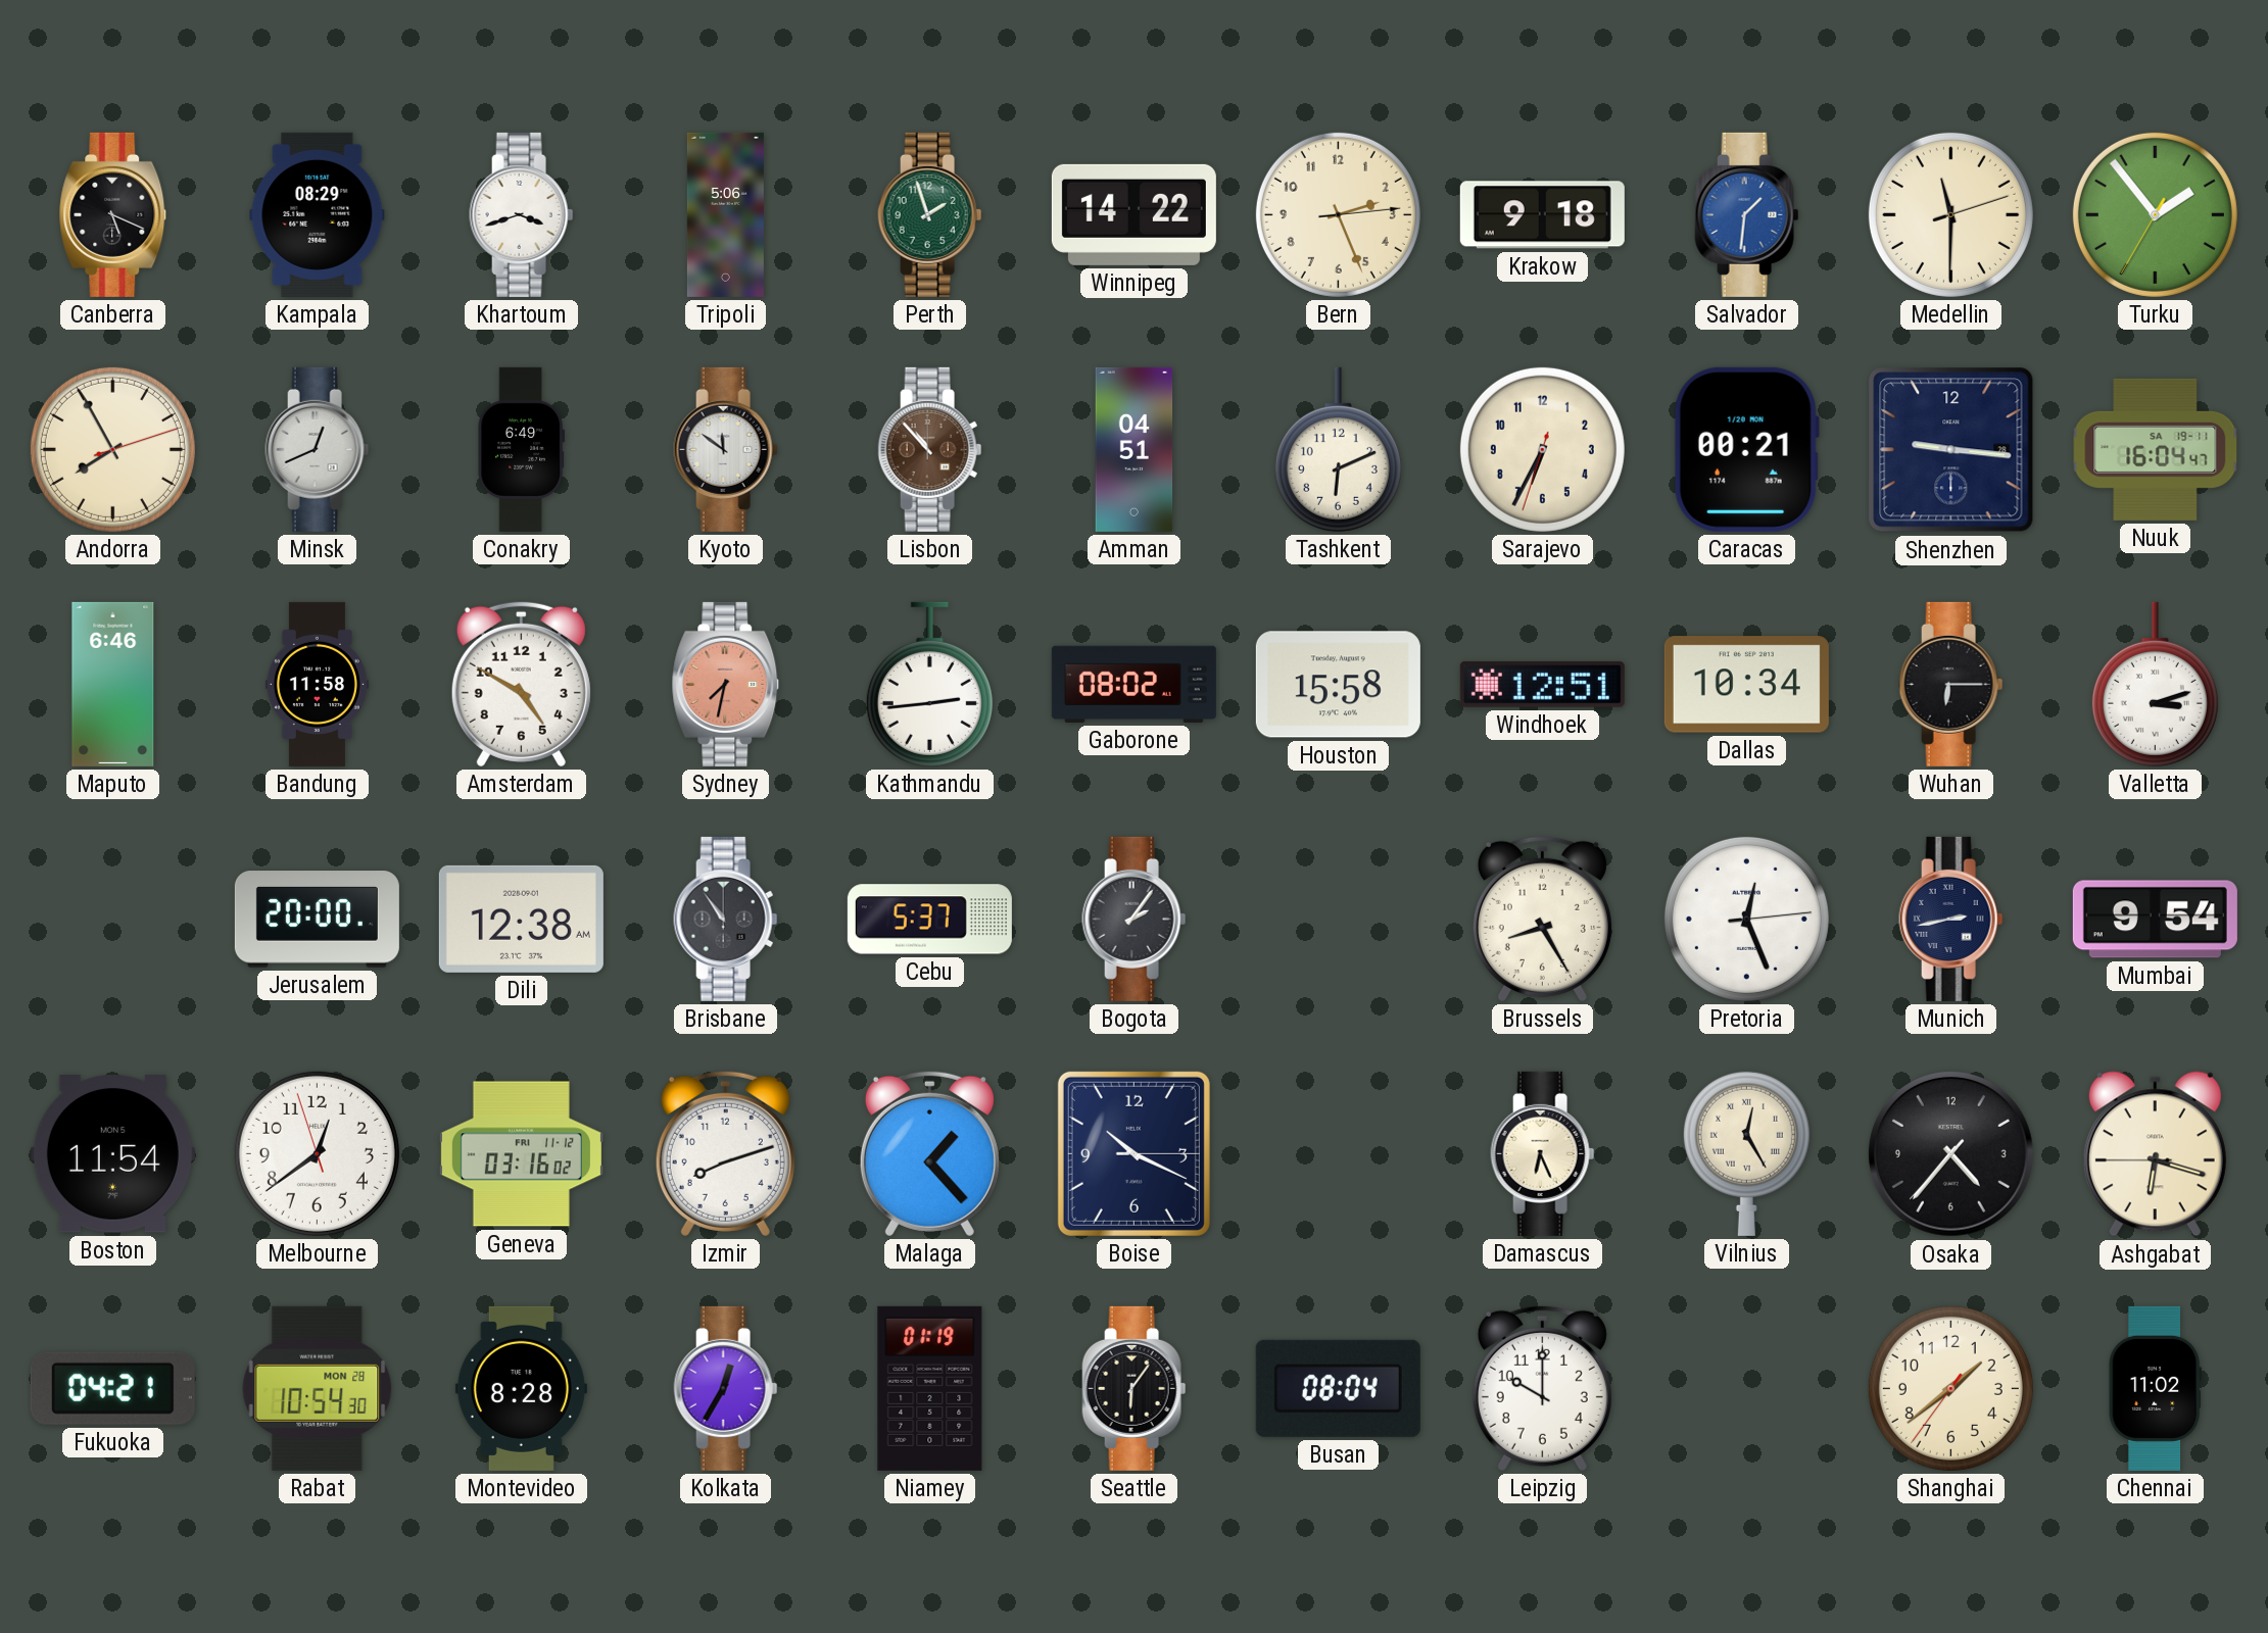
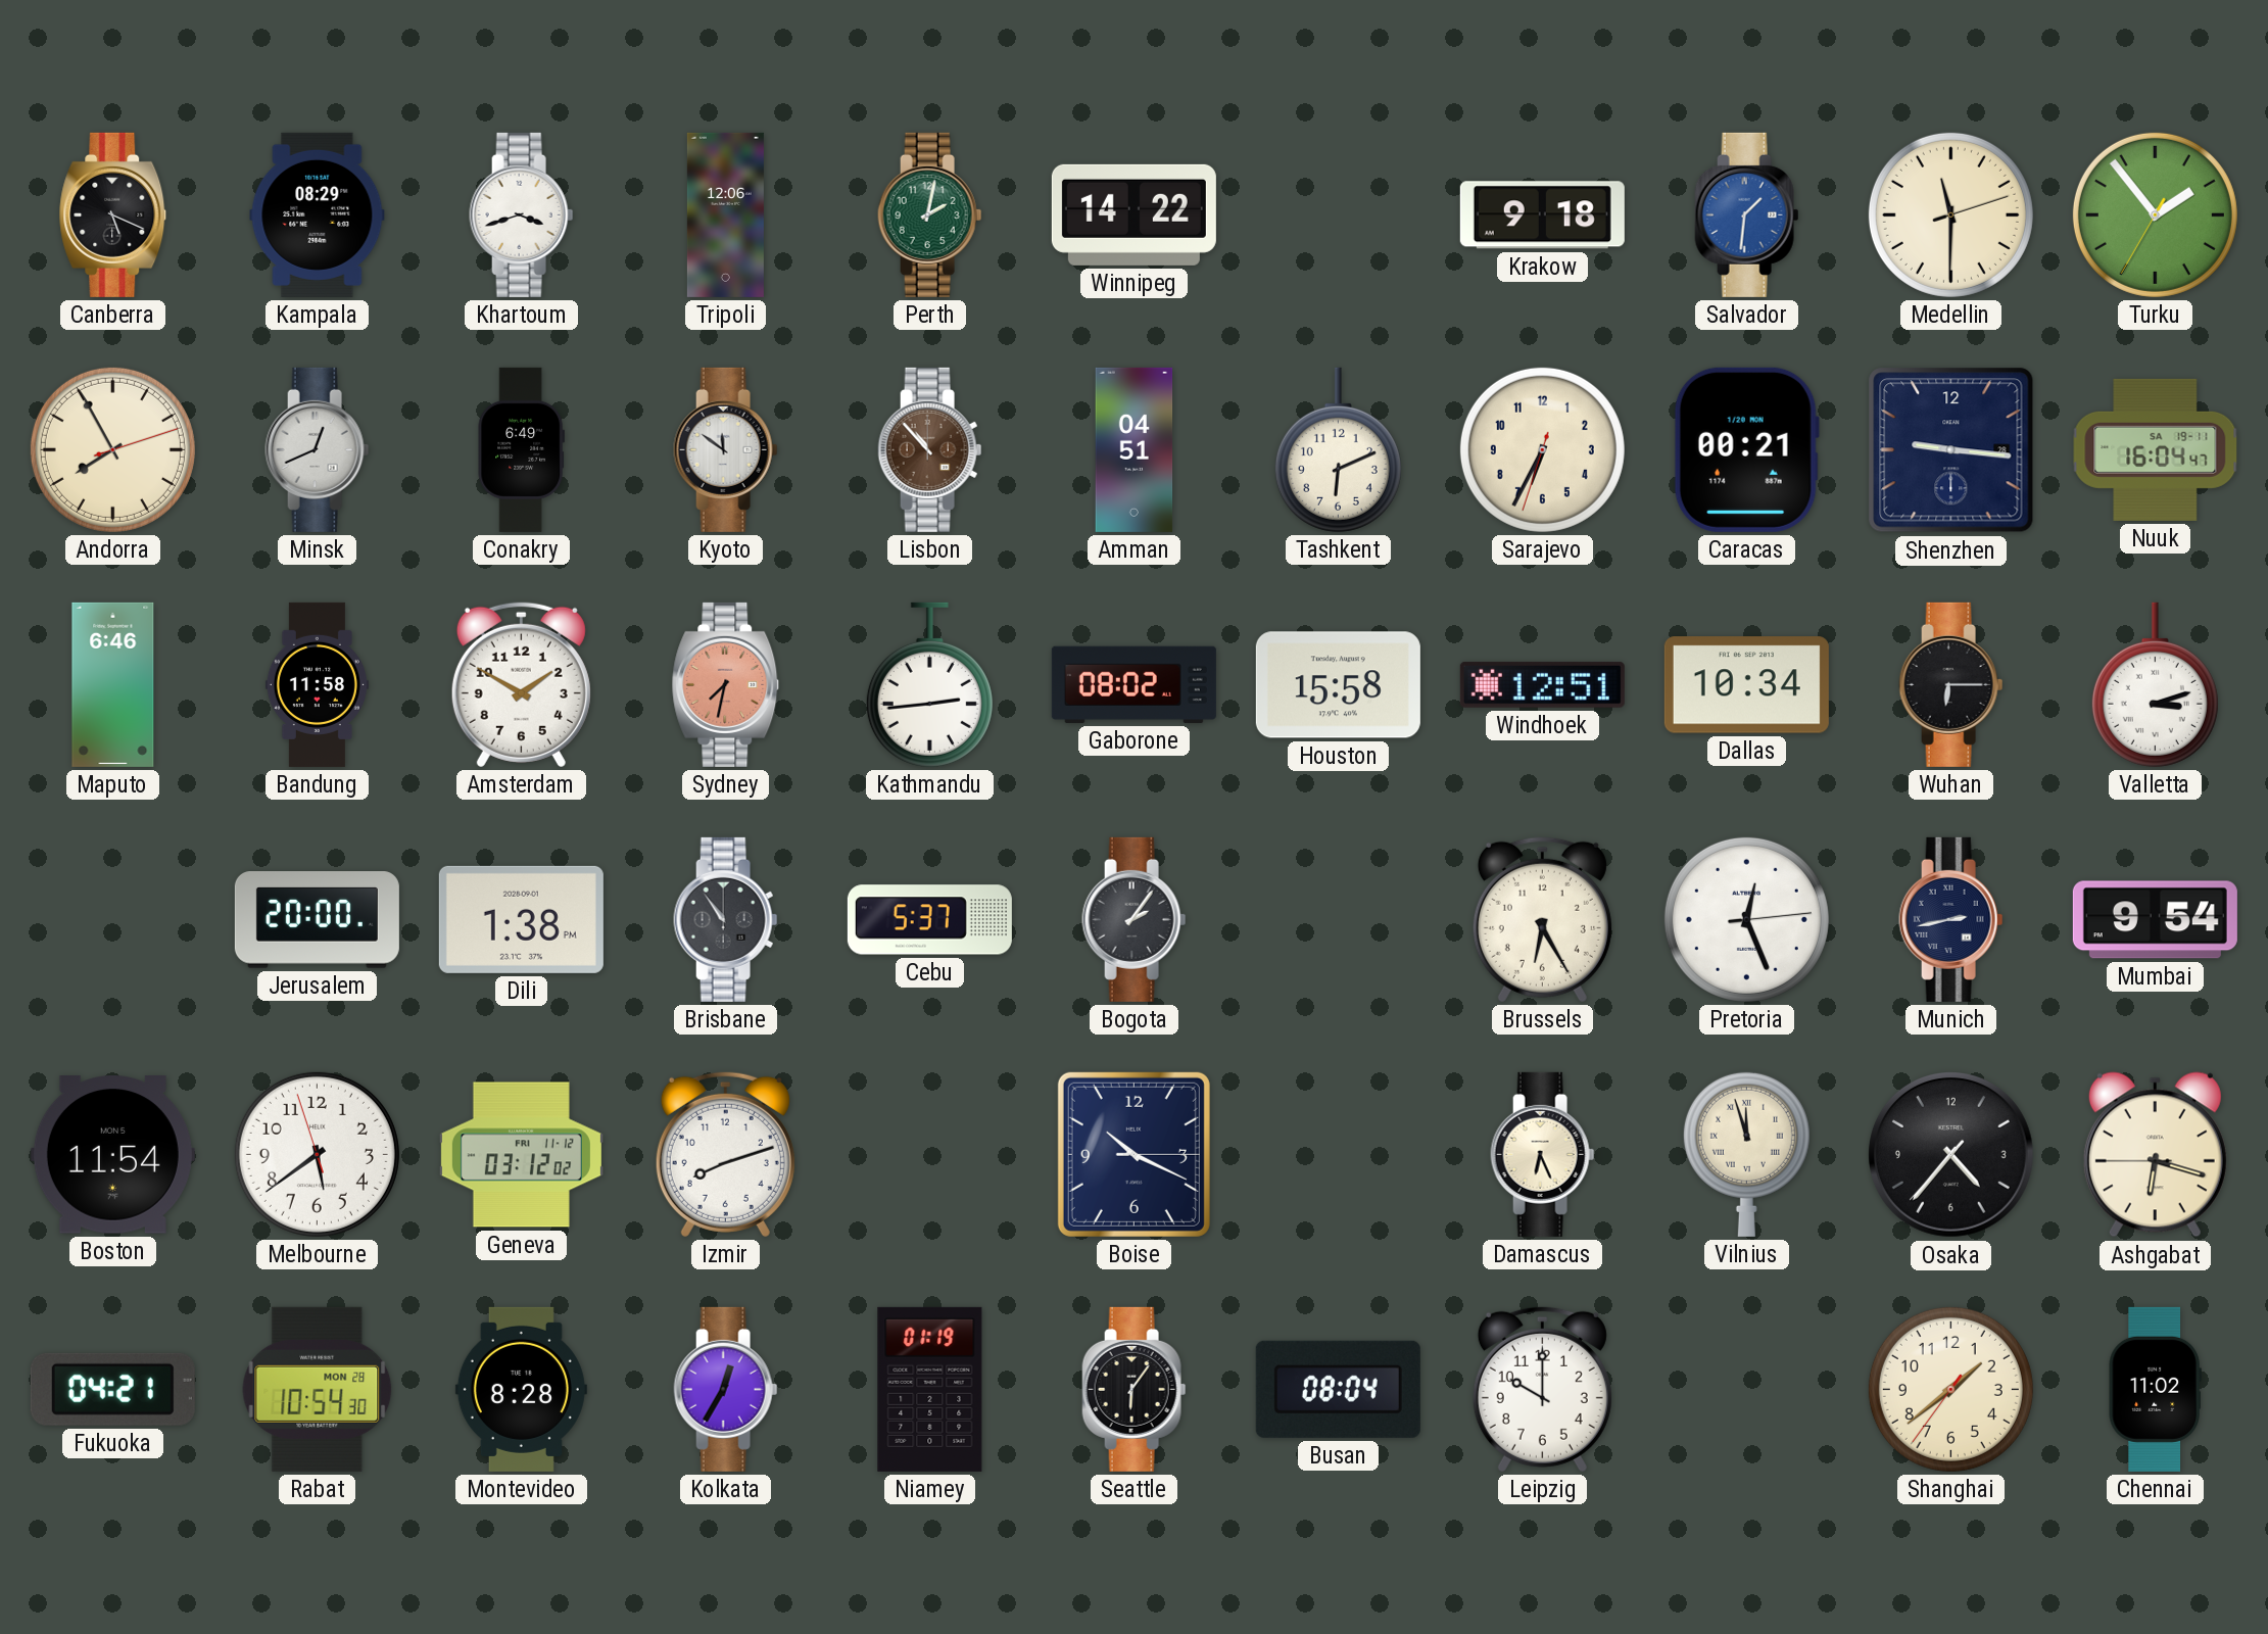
Tripoli: 5:06 -> 12:06
Perth: 1:57 -> 2:02
Bern: 2:26 -> none
Amsterdam: 4:50 -> 1:50
Dili: 12:38 -> 1:38
Brussels: 8:25 -> 6:25
Melbourne: 12:38 -> 5:38
Geneva: 03:16 -> 03:12
Malaga: 1:23 -> none
Vilnius: 12:25 -> 11:57
